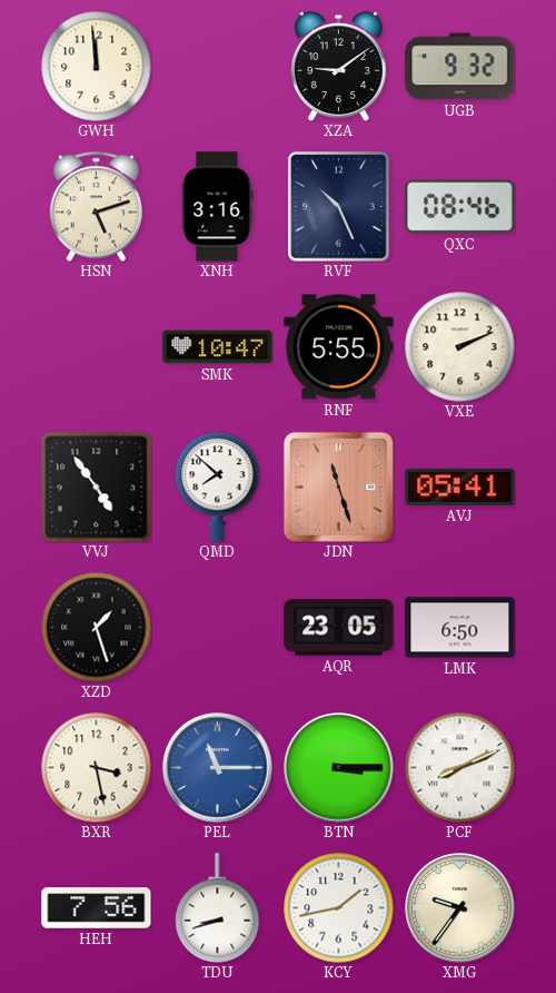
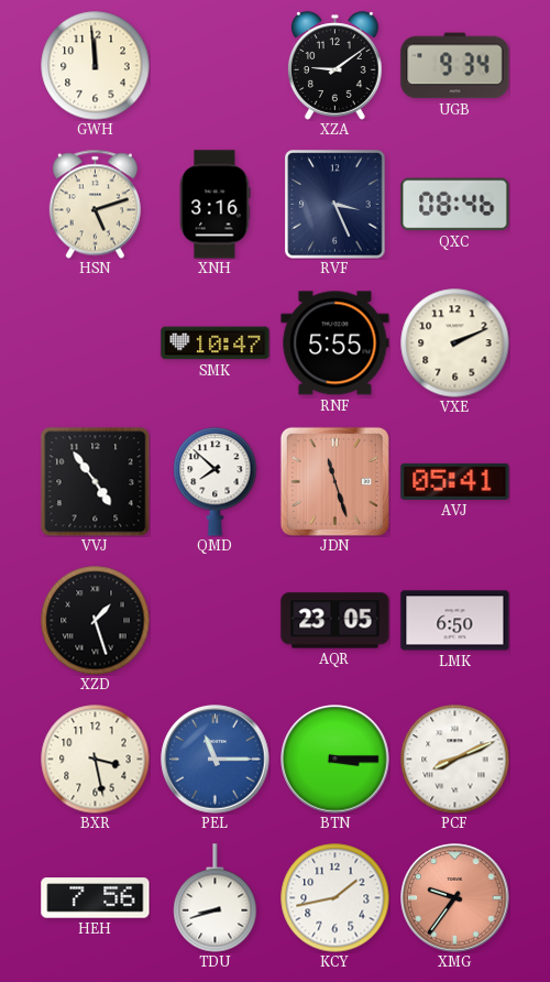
UGB: 9:32 -> 9:34
RVF: 10:26 -> 3:26
XMG dial: cream -> salmon
